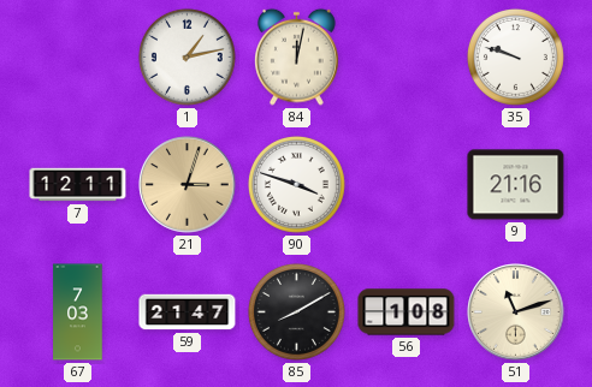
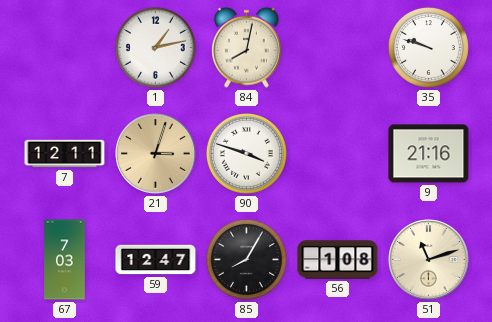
84: 12:02 -> 8:02
59: 21:47 -> 12:47
85: 8:10 -> 8:05
